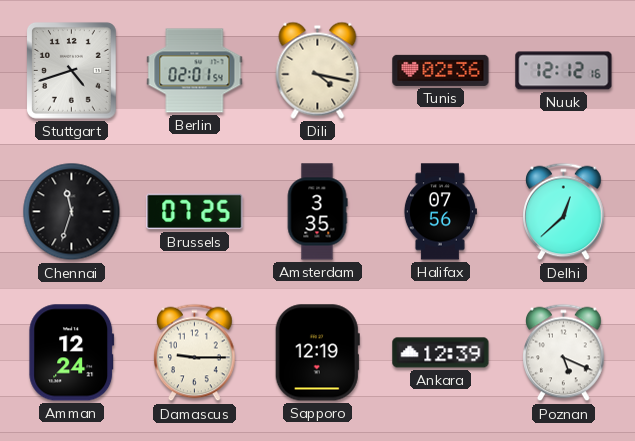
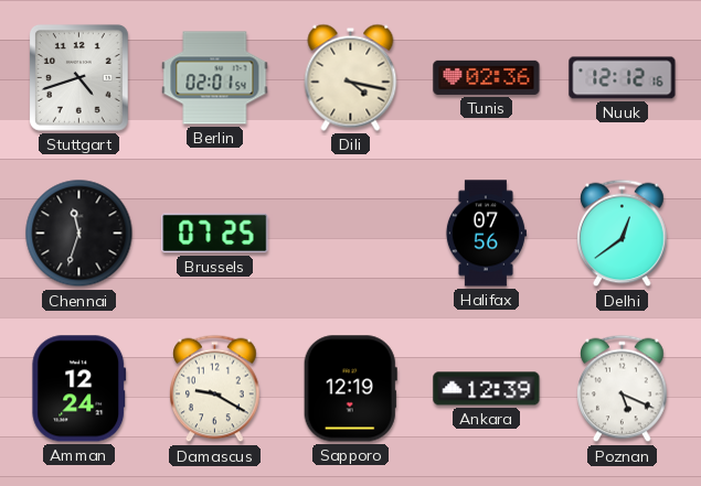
Amsterdam: 3:35 -> none
Delhi: 12:38 -> 12:39
Damascus: 9:15 -> 9:20
